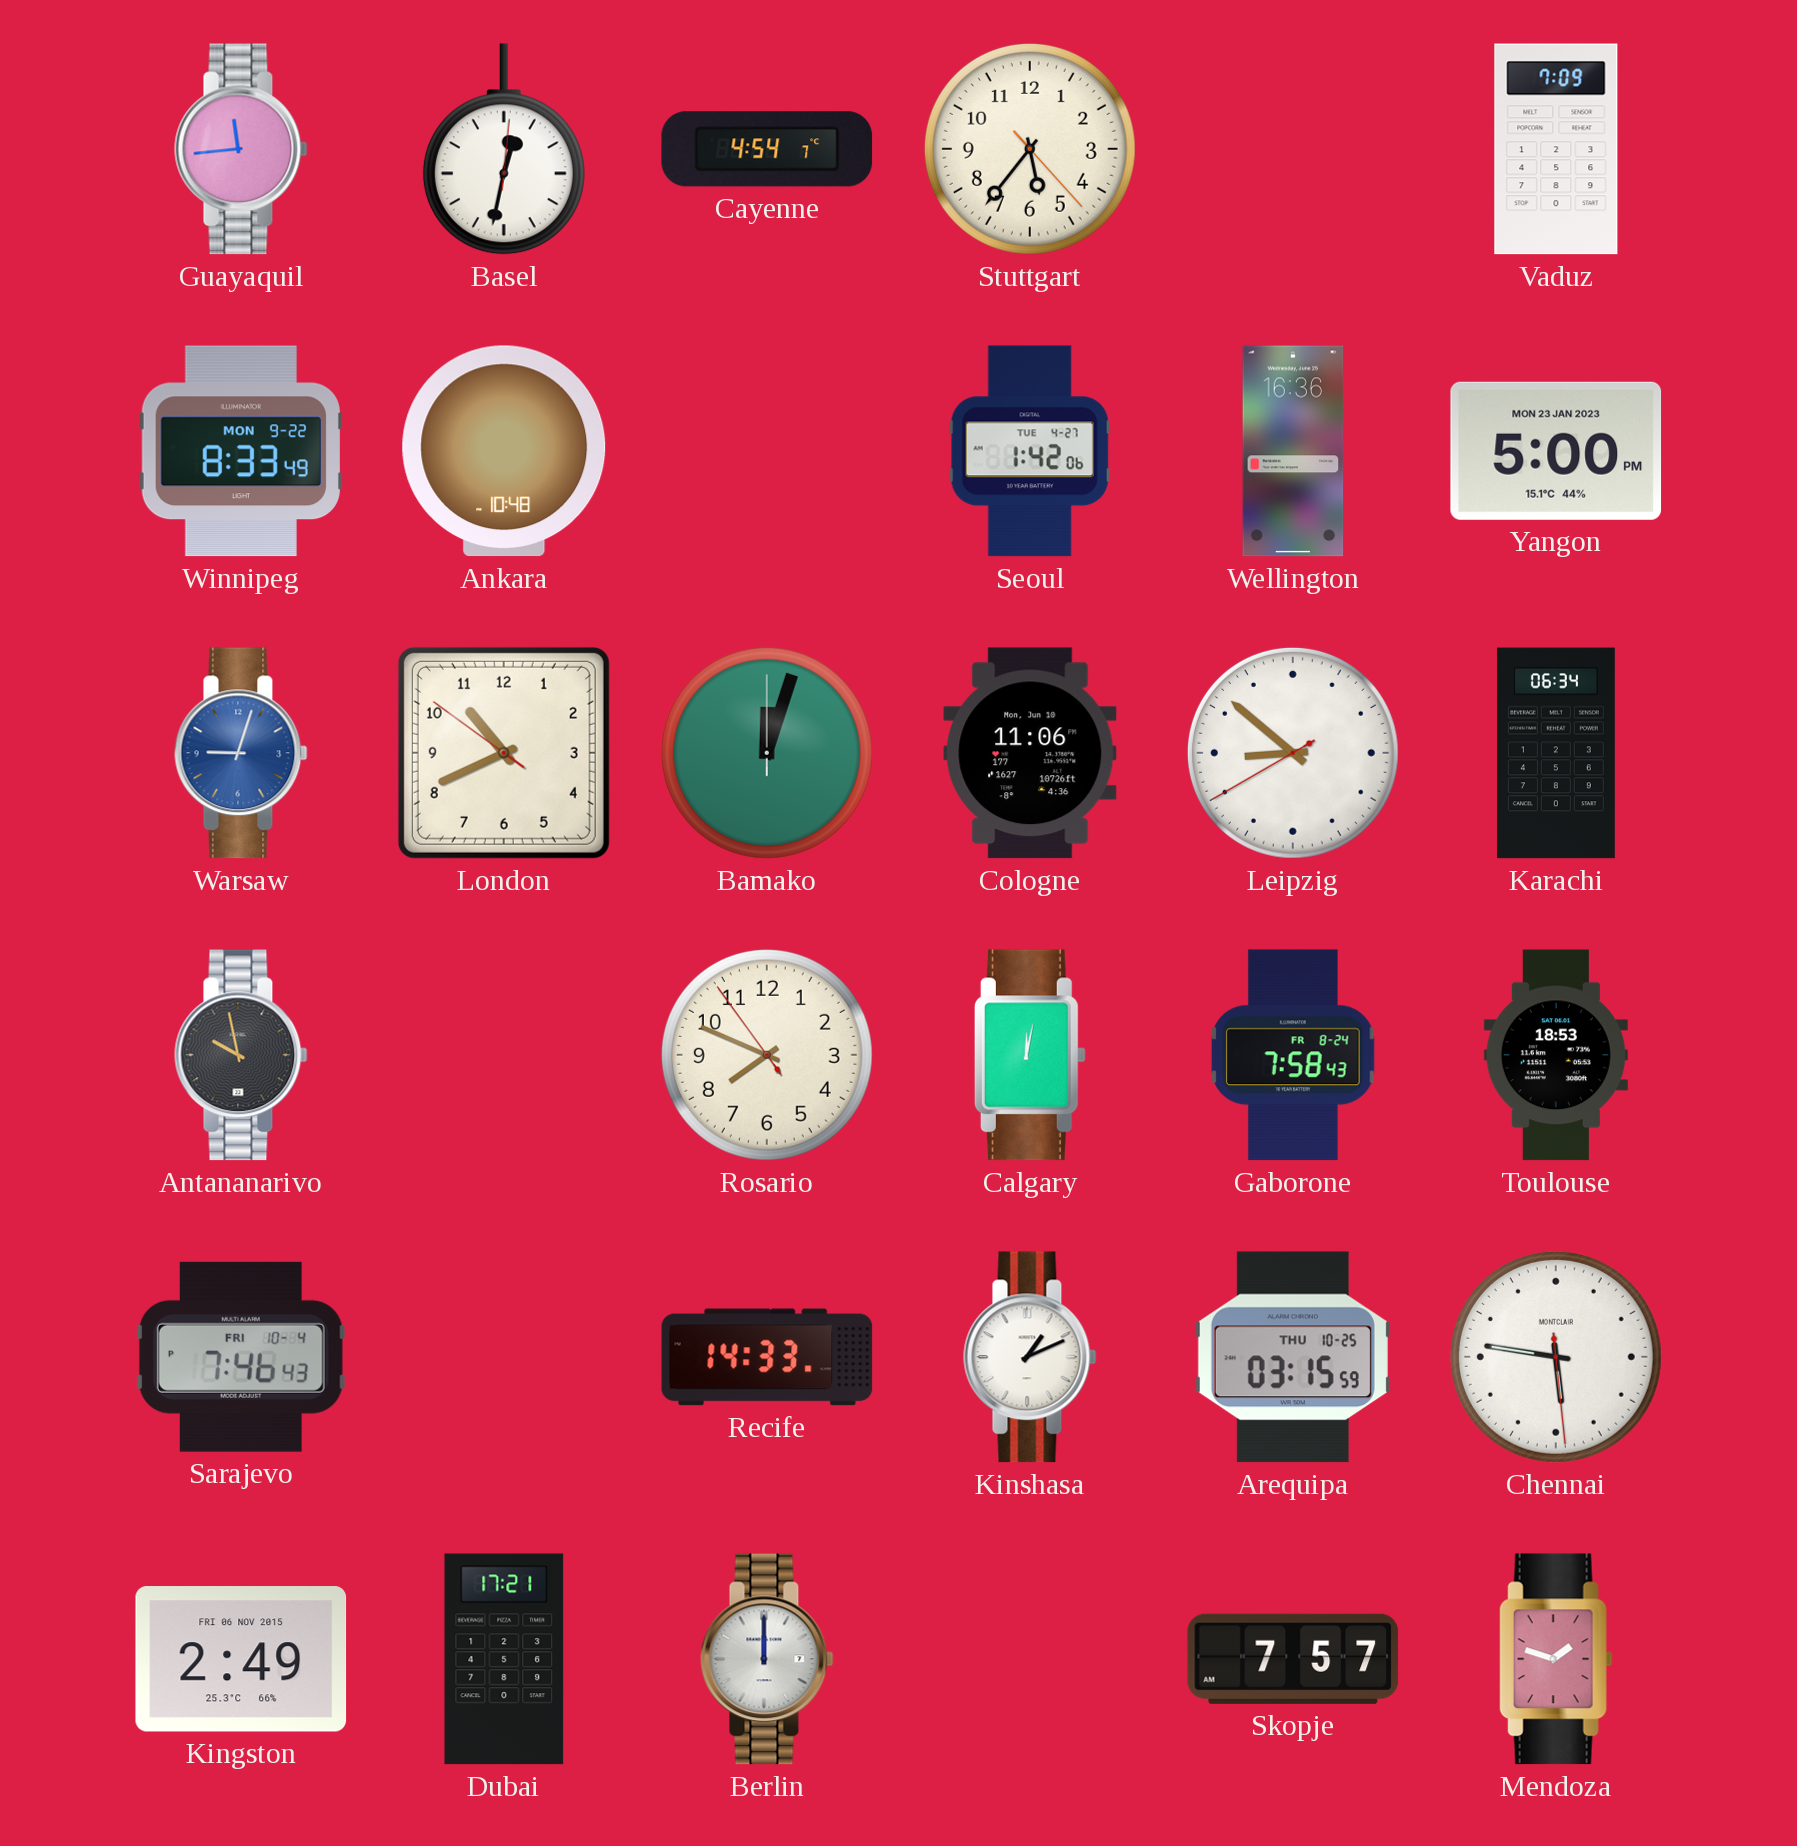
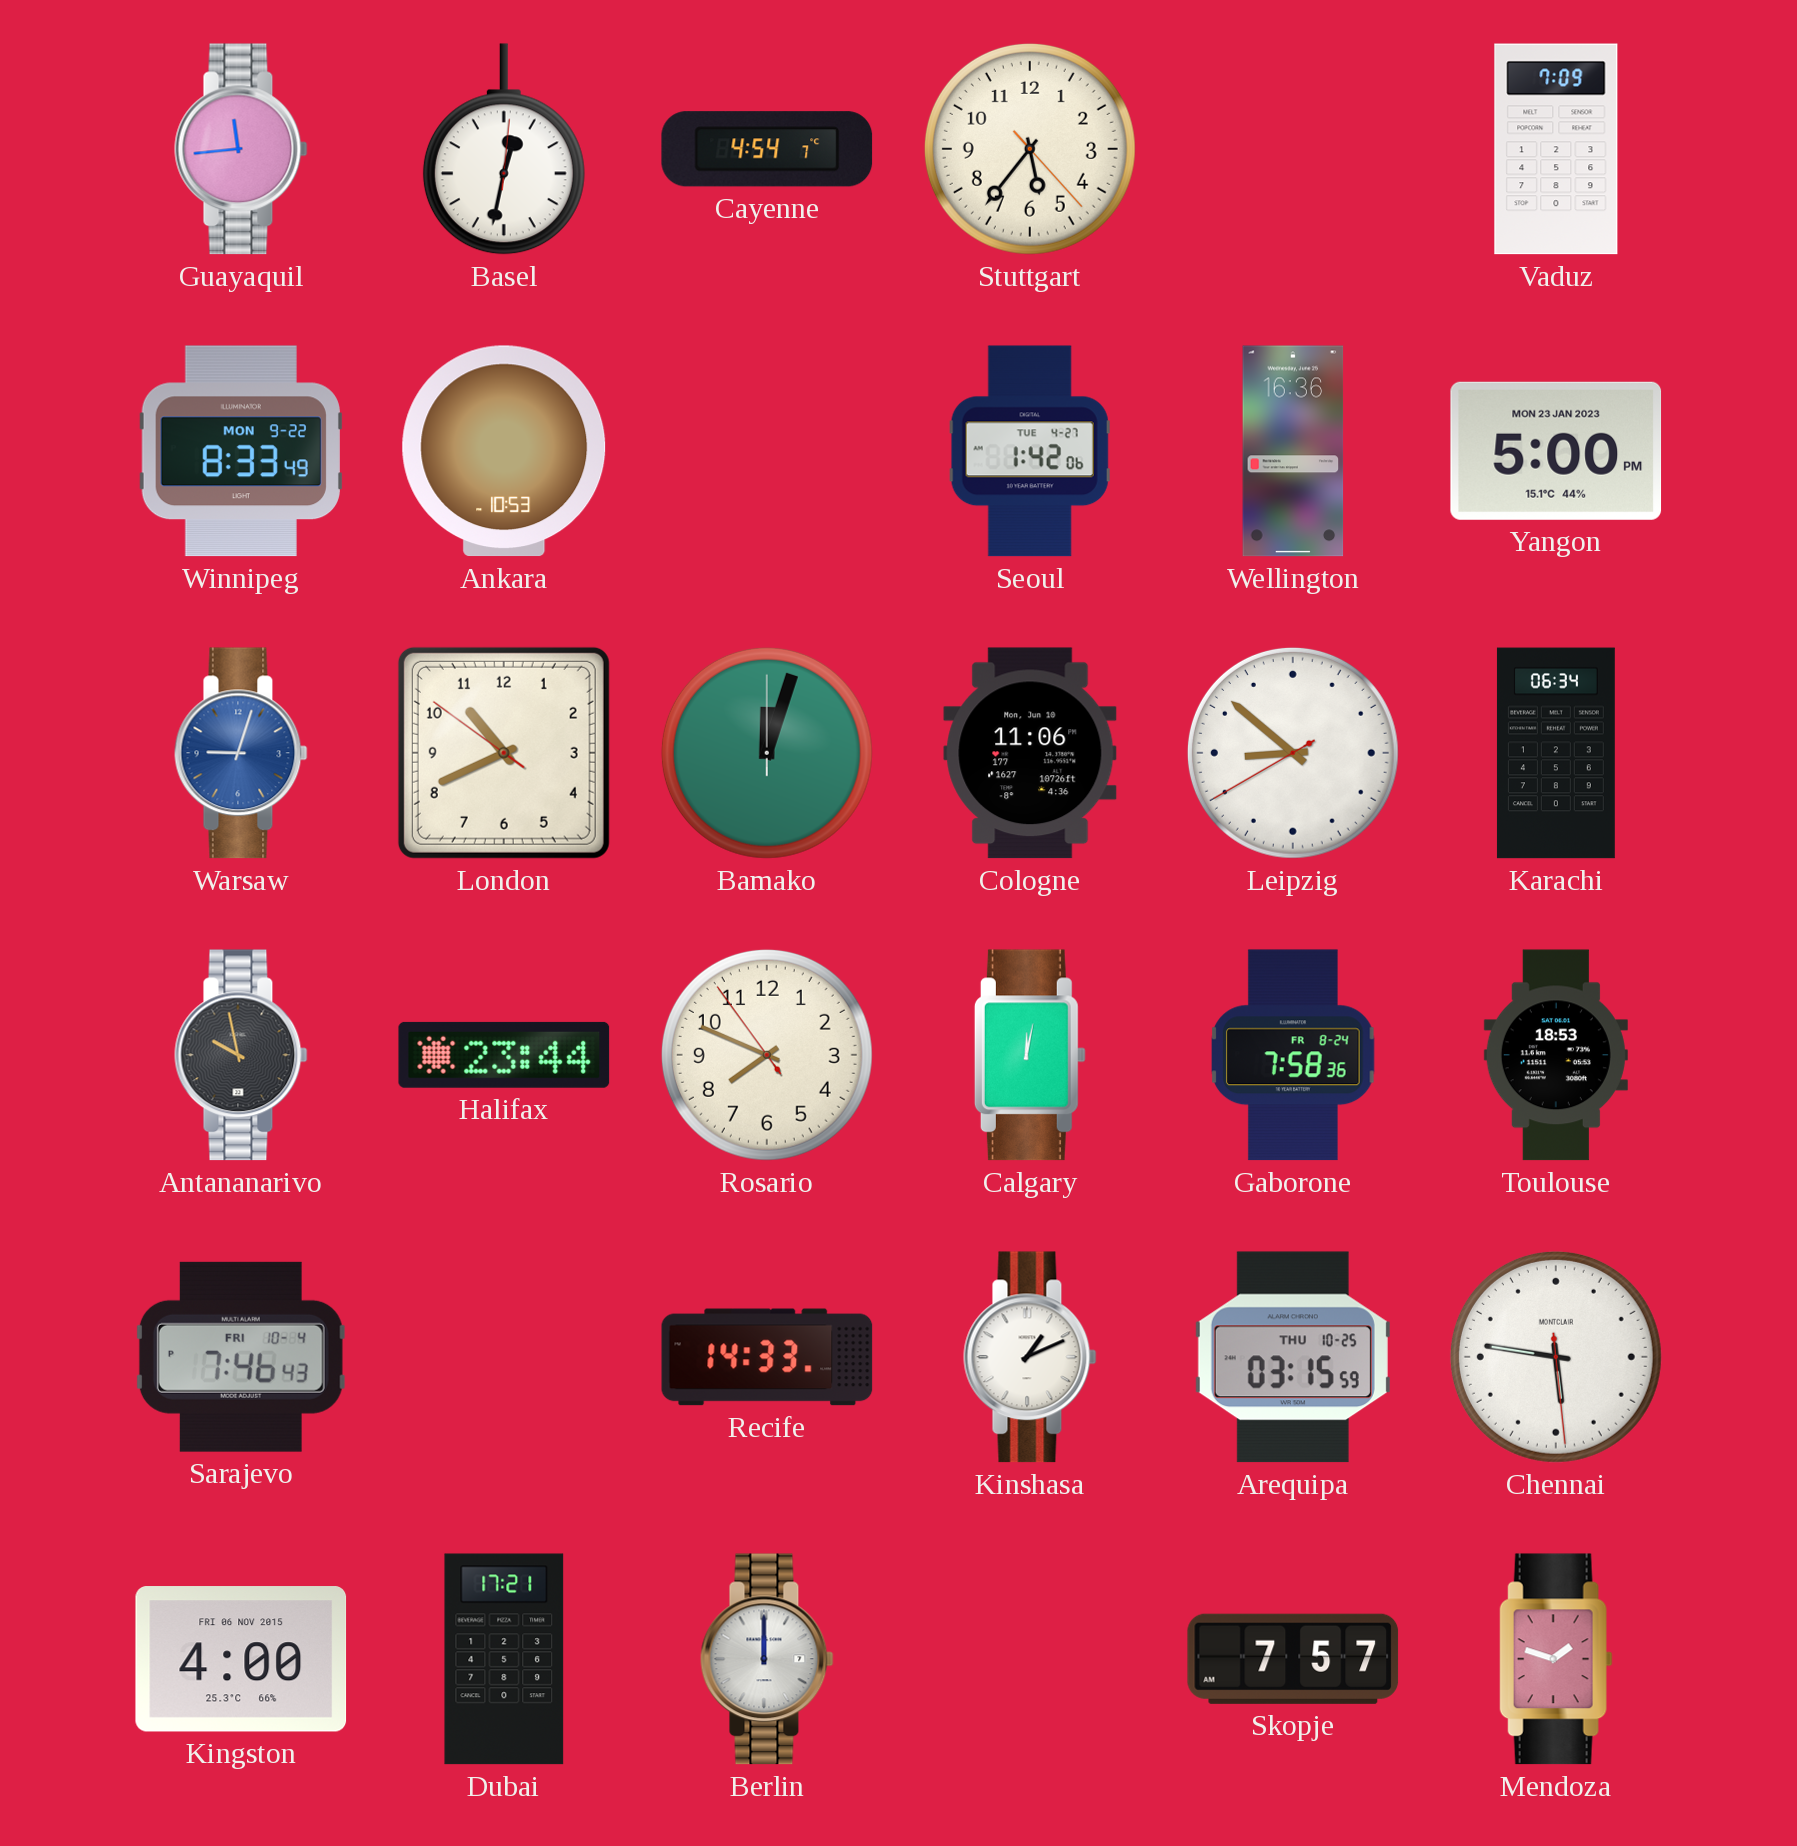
Ankara: 10:48 -> 10:53
Halifax: none -> 23:44
Gaborone: 7:58:43 -> 7:58:36
Kingston: 2:49 -> 4:00
